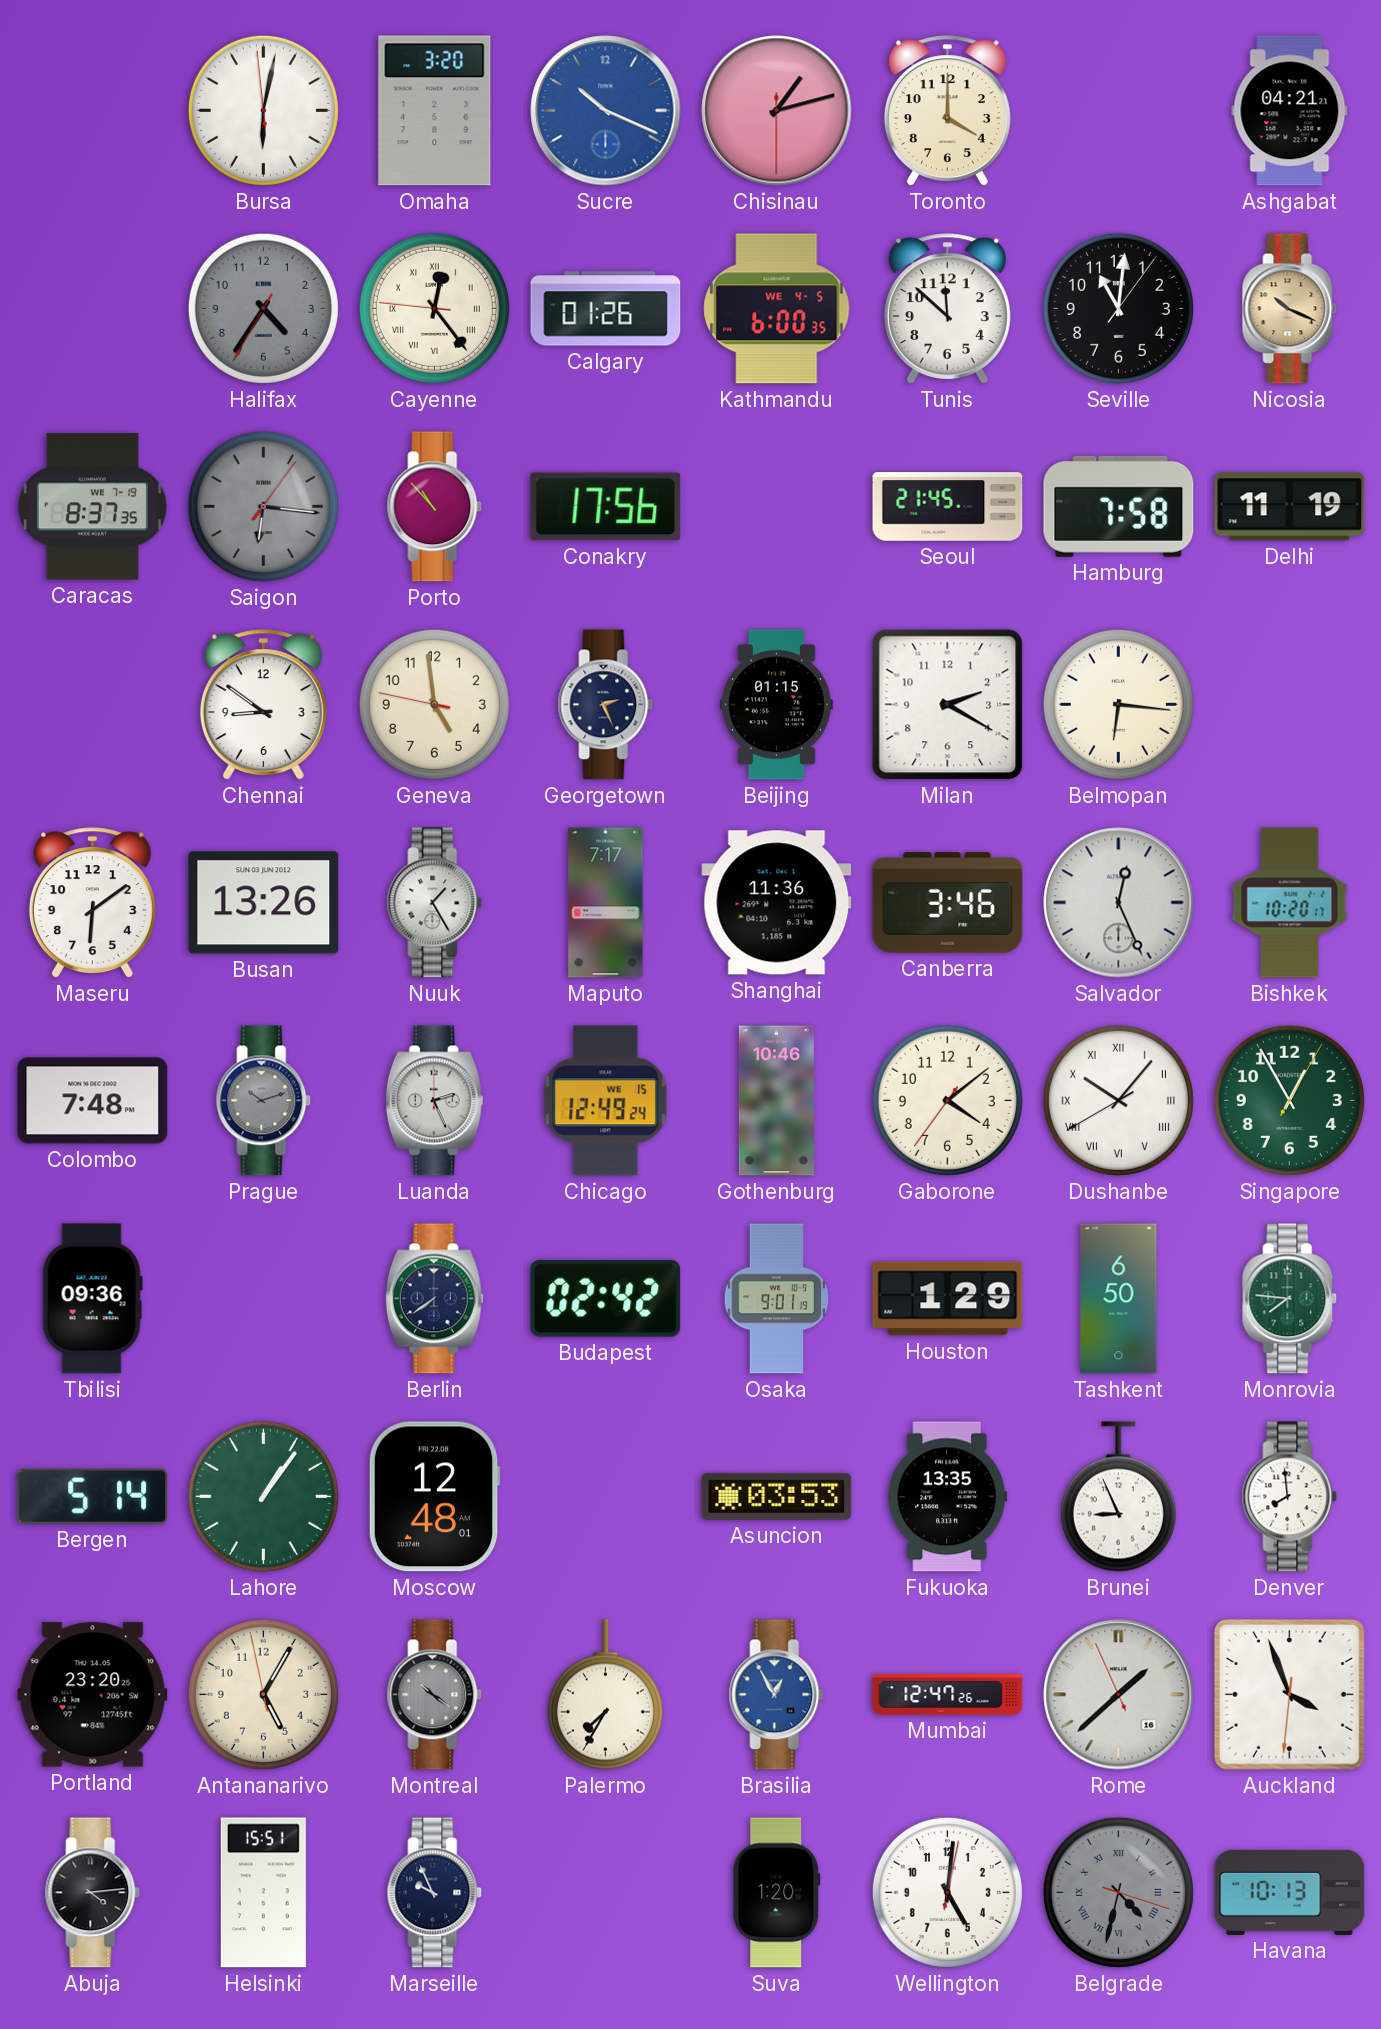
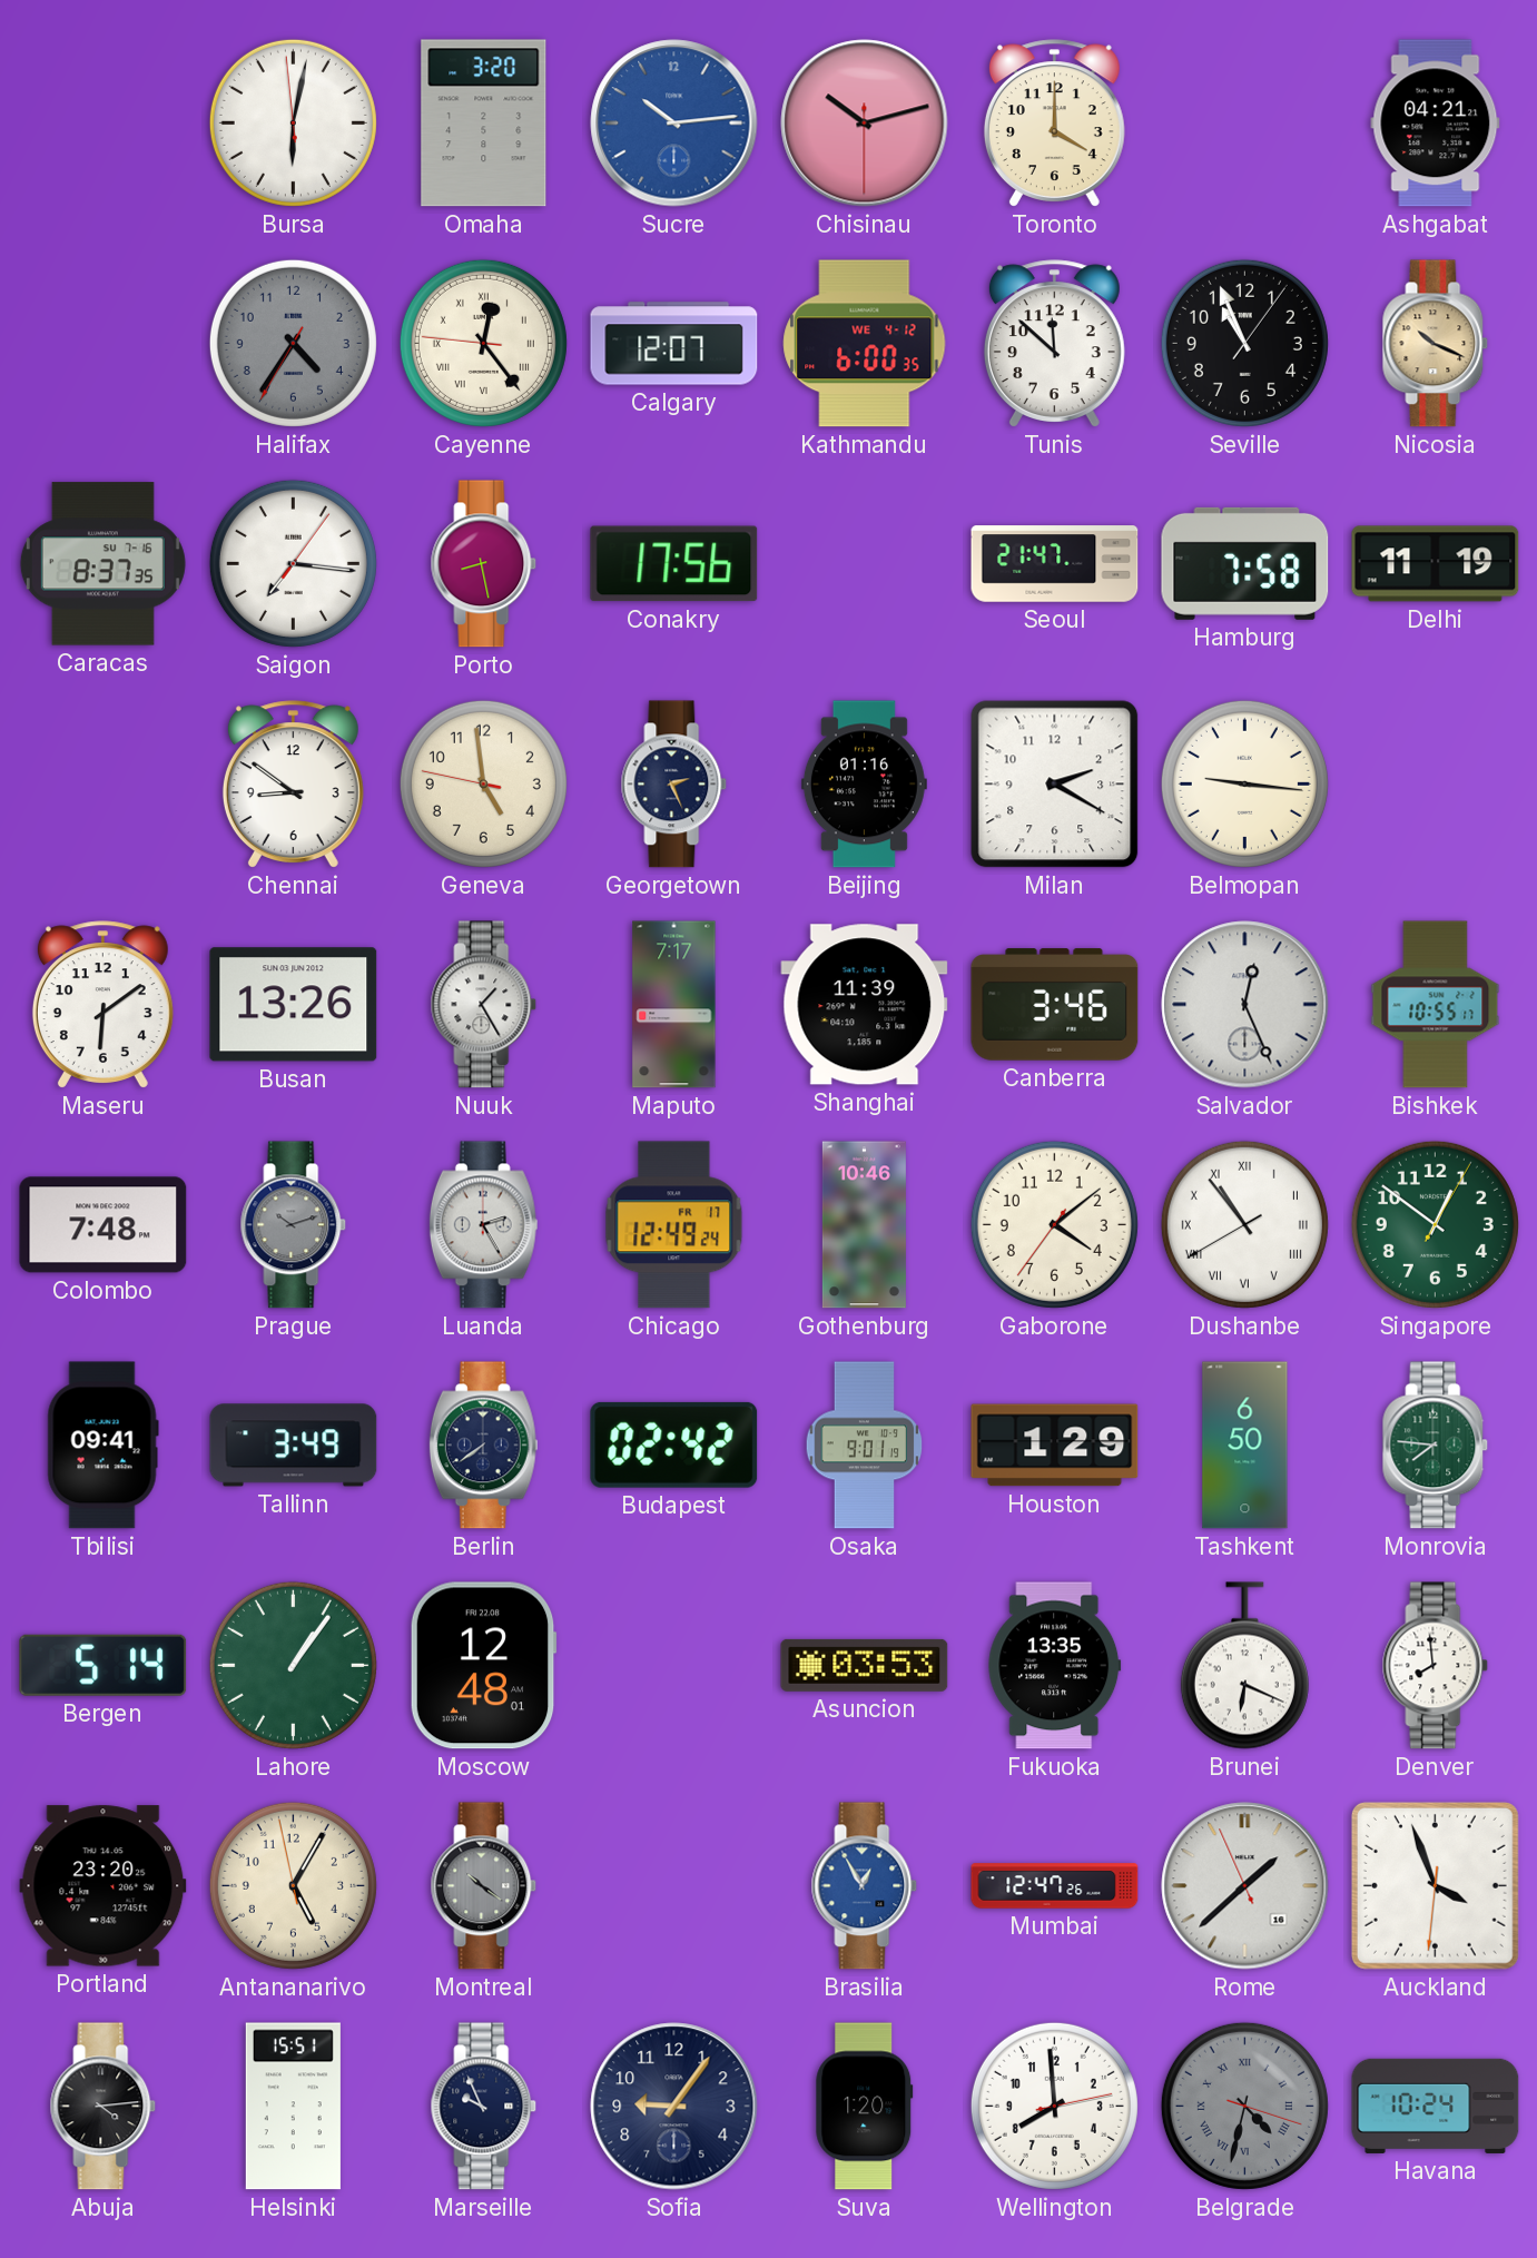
Sucre: 10:19 -> 10:14
Chisinau: 1:12 -> 10:12
Calgary: 01:26 -> 12:07
Kathmandu date: WE 4-5 -> WE 4-12
Seville: 11:01 -> 10:56
Caracas date: WE 7-19 -> SU 7-16
Saigon: 6:16 -> 7:16
Saigon dial: grey -> white
Porto: 10:53 -> 8:28
Seoul: 21:45 -> 21:47
Beijing: 01:15 -> 01:16
Belmopan: 6:16 -> 9:16
Shanghai: 11:36 -> 11:39
Bishkek: 10:20 -> 10:55
Luanda: 2:26 -> 2:25
Chicago date: WE 15 -> FR 17
Dushanbe: 10:06 -> 10:53
Singapore: 12:55 -> 12:51
Tbilisi: 09:36 -> 09:41
Tallinn: none -> 3:49
Brunei: 8:56 -> 6:19
Palermo: 7:35 -> none
Sofia: none -> 9:06
Wellington: 5:01 -> 7:59
Havana: 10:13 -> 10:24
